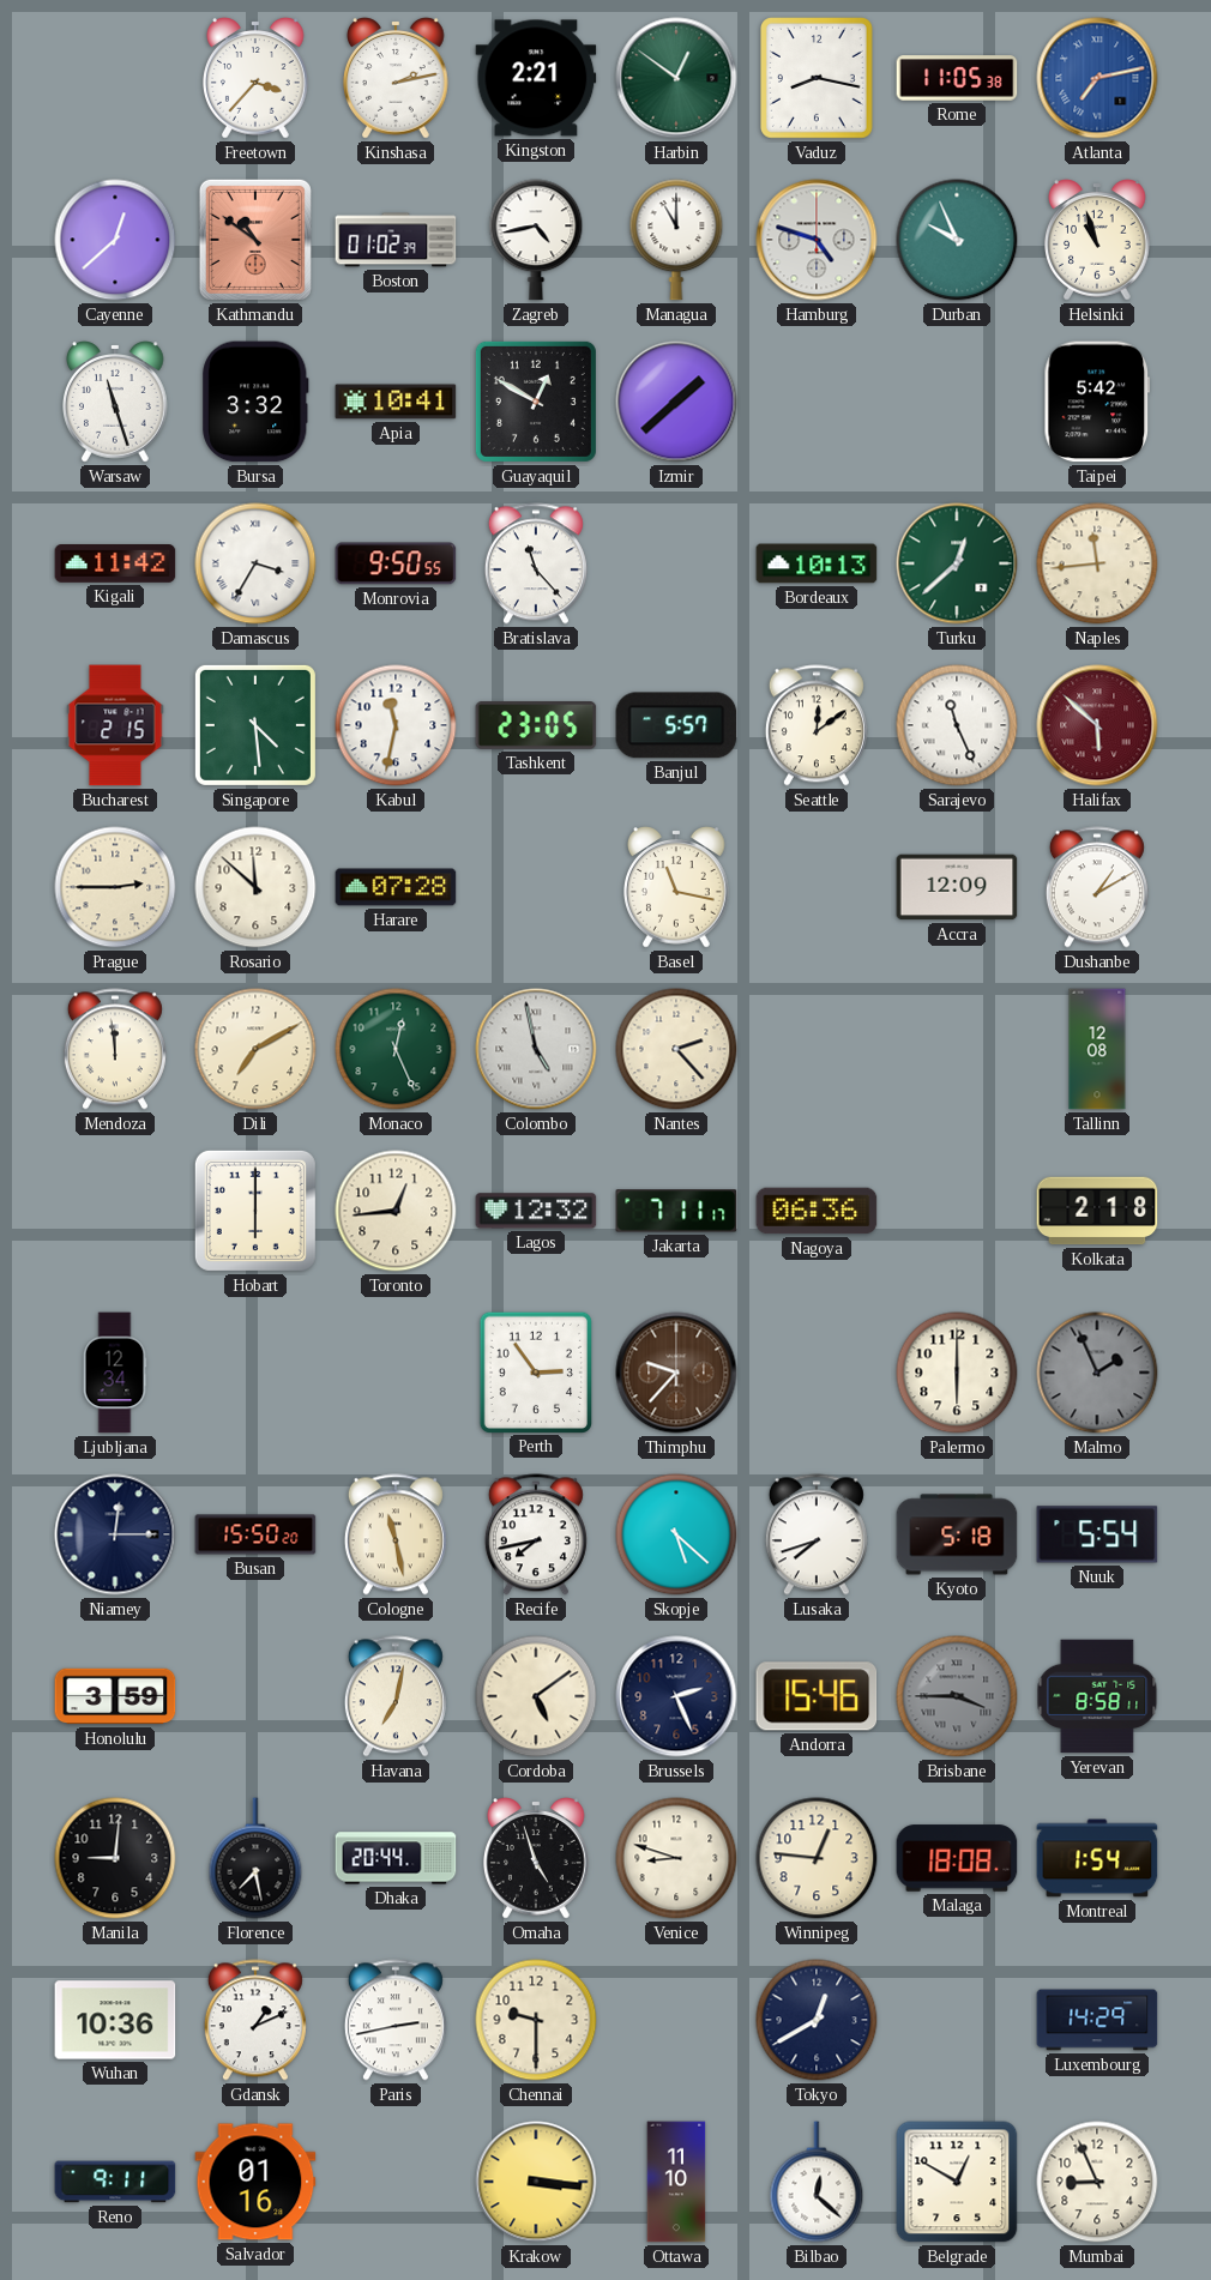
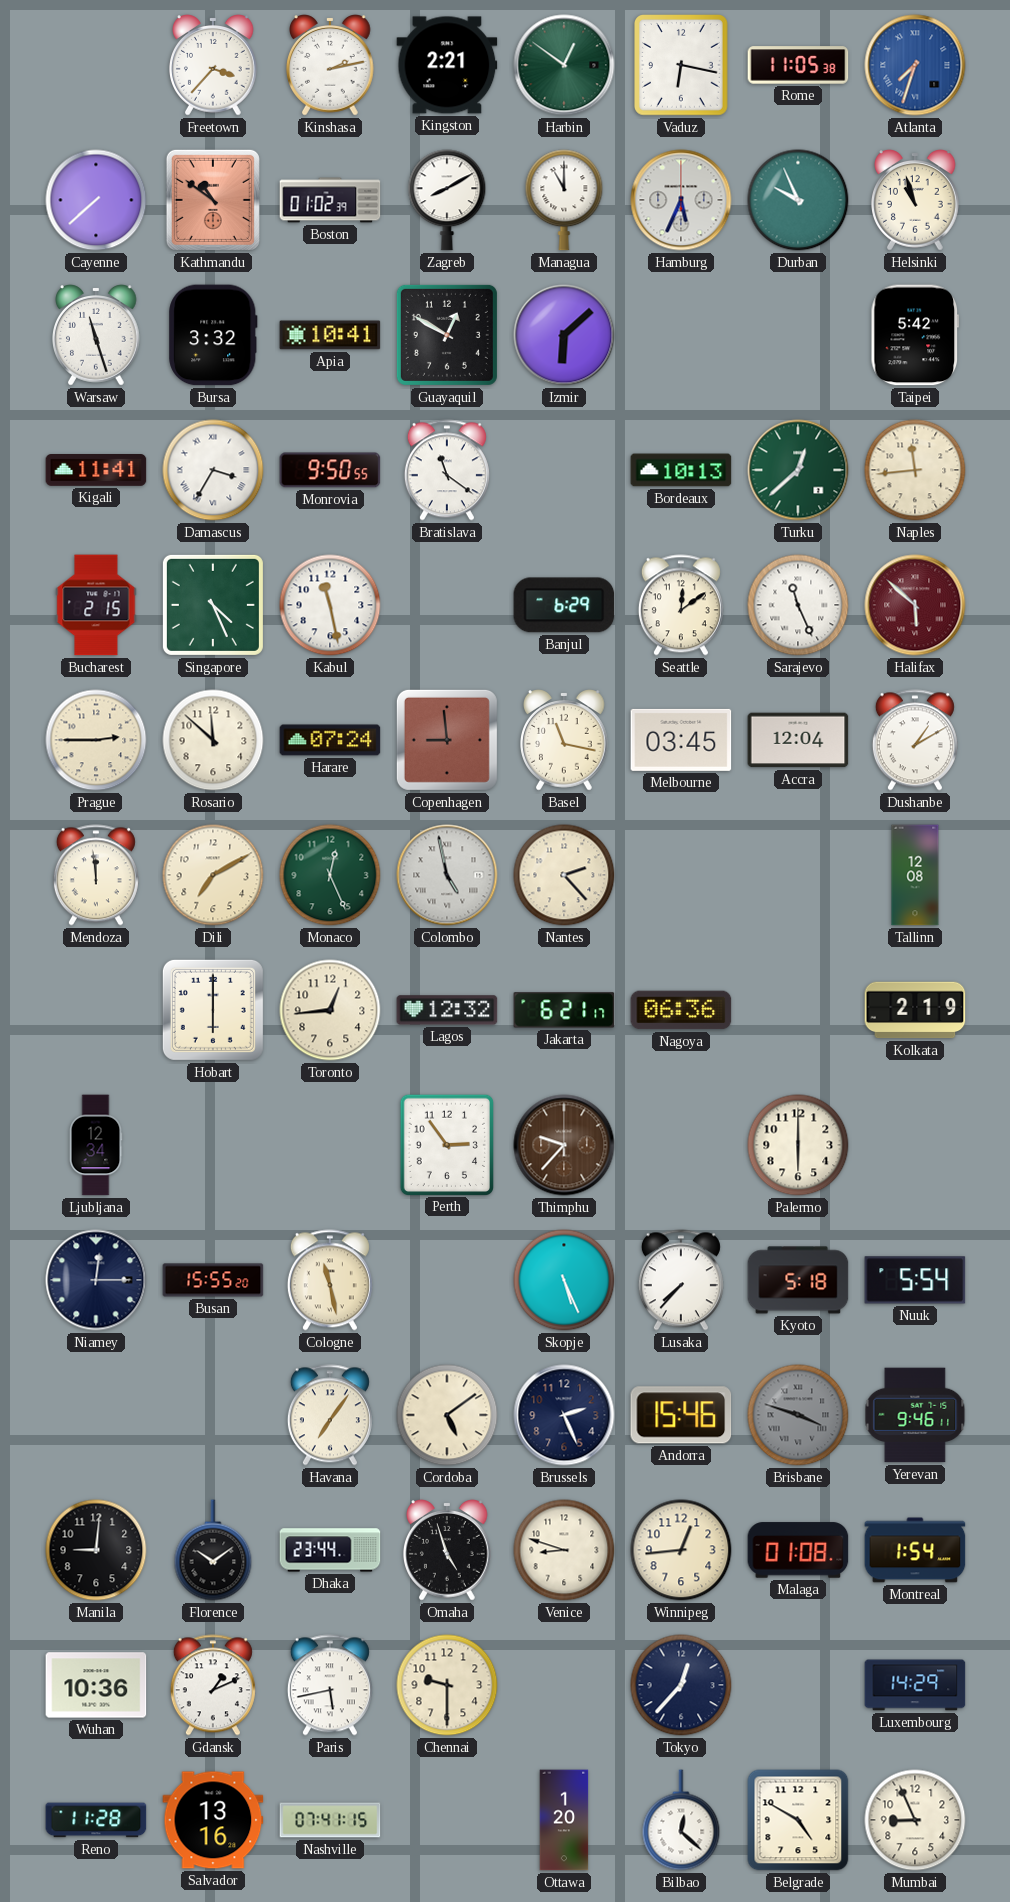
Vaduz: 8:17 -> 6:17
Atlanta: 7:13 -> 7:33
Cayenne: 12:38 -> 7:38
Zagreb: 4:43 -> 8:10
Hamburg: 4:48 -> 5:34
Izmir: 1:38 -> 6:08
Kigali: 11:42 -> 11:41
Bratislava: 11:23 -> 11:21
Singapore: 4:29 -> 4:26
Kabul: 11:32 -> 11:28
Tashkent: 23:05 -> none
Banjul: 5:57 -> 6:29
Harare: 07:28 -> 07:24
Copenhagen: none -> 8:59
Melbourne: none -> 03:45
Accra: 12:09 -> 12:04
Jakarta: 7:11 -> 6:21
Kolkata: 2:18 -> 2:19
Malmo: 1:56 -> none
Busan: 15:50 -> 15:55
Recife: 7:43 -> none
Skopje: 5:22 -> 5:26
Lusaka: 7:42 -> 7:37
Honolulu: 3:59 -> none
Havana: 7:02 -> 7:06
Brisbane: 3:45 -> 3:48
Yerevan: 8:58 -> 9:46
Florence: 7:28 -> 10:09
Dhaka: 20:44 -> 23:44
Winnipeg: 12:46 -> 12:44
Malaga: 18:08 -> 01:08
Paris: 2:43 -> 5:43
Tokyo: 12:40 -> 12:37
Reno: 9:11 -> 11:28
Salvador: 01:16 -> 13:16
Nashville: none -> 07:41
Krakow: 3:16 -> none
Ottawa: 11:10 -> 1:20
Belgrade: 12:50 -> 4:50
